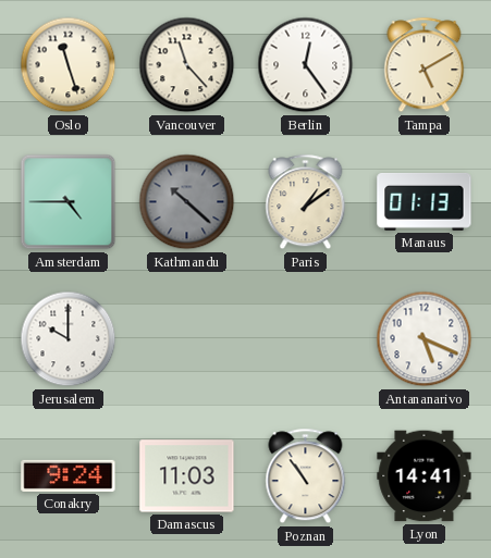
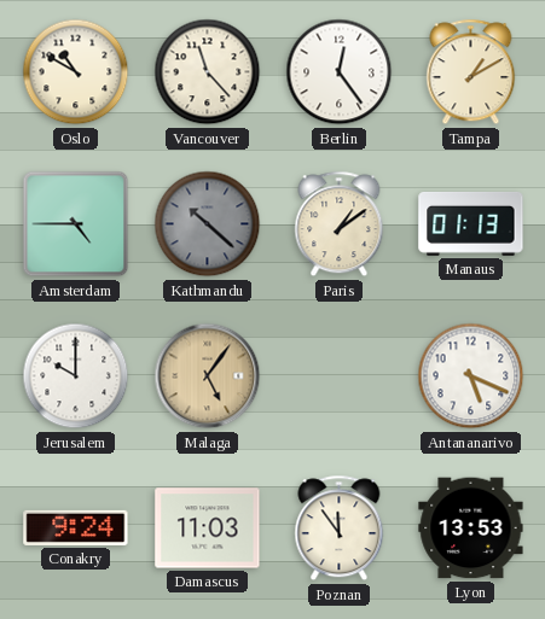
Oslo: 11:27 -> 10:50
Tampa: 5:10 -> 1:10
Malaga: none -> 5:06
Poznan: 10:54 -> 11:54
Lyon: 14:41 -> 13:53
